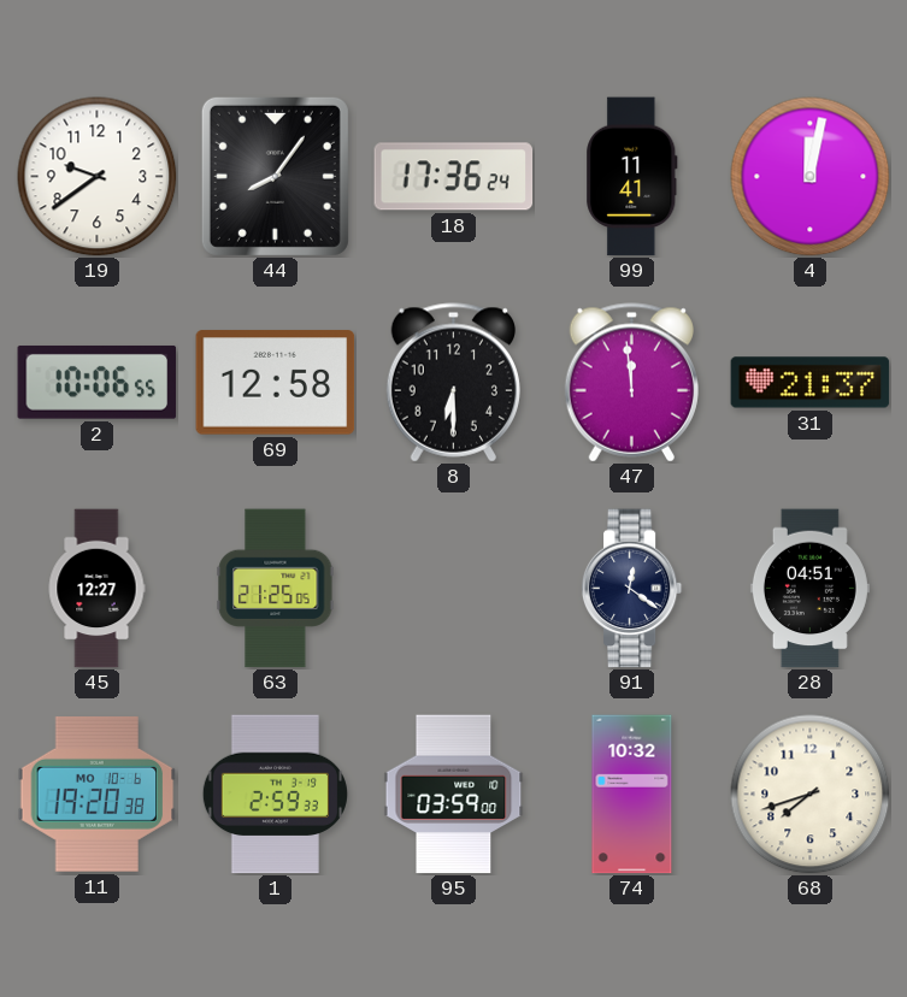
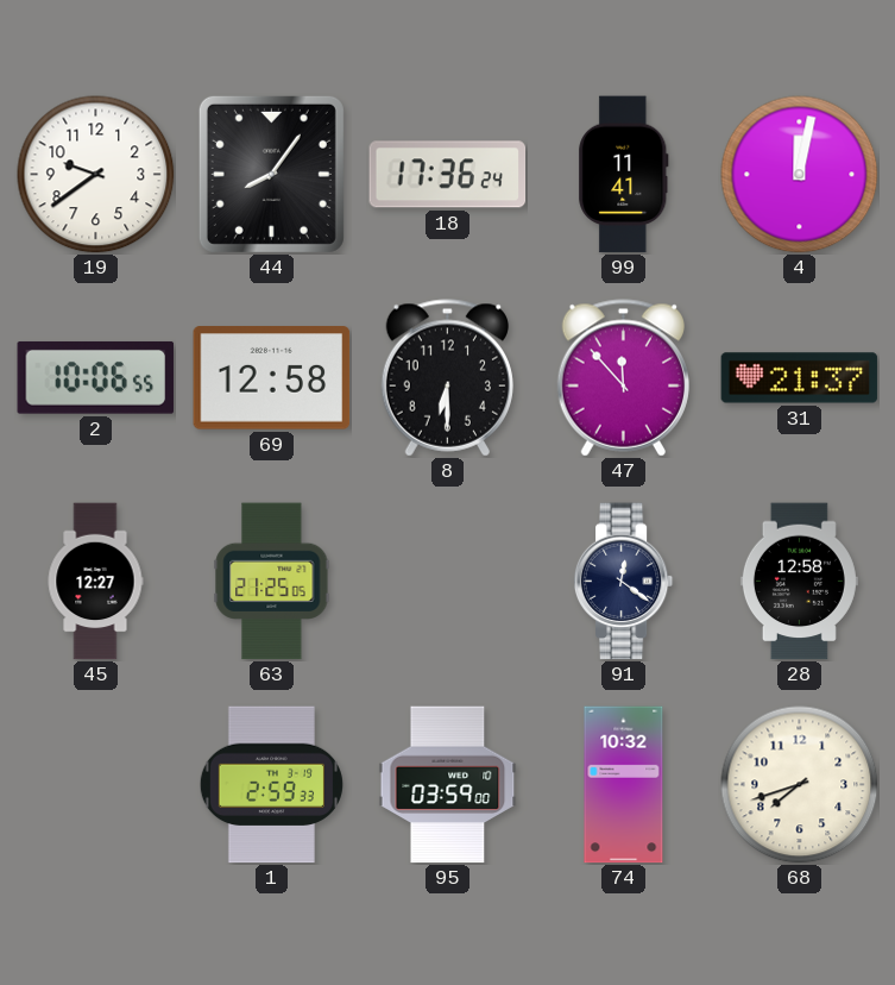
47: 11:59 -> 11:53
28: 04:51 -> 12:58
11: 19:20 -> none
